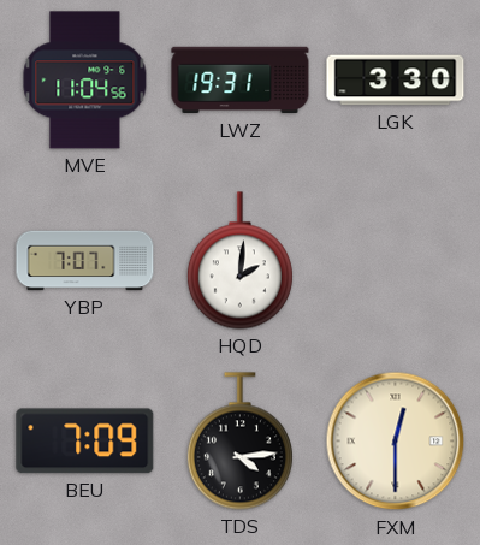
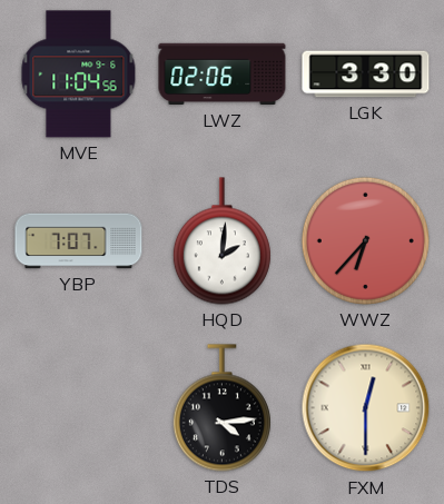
LWZ: 19:31 -> 02:06
WWZ: none -> 6:37
BEU: 7:09 -> none
